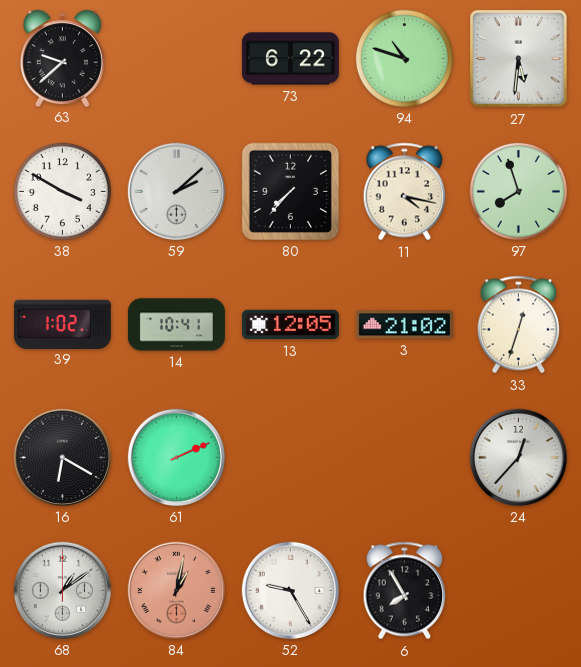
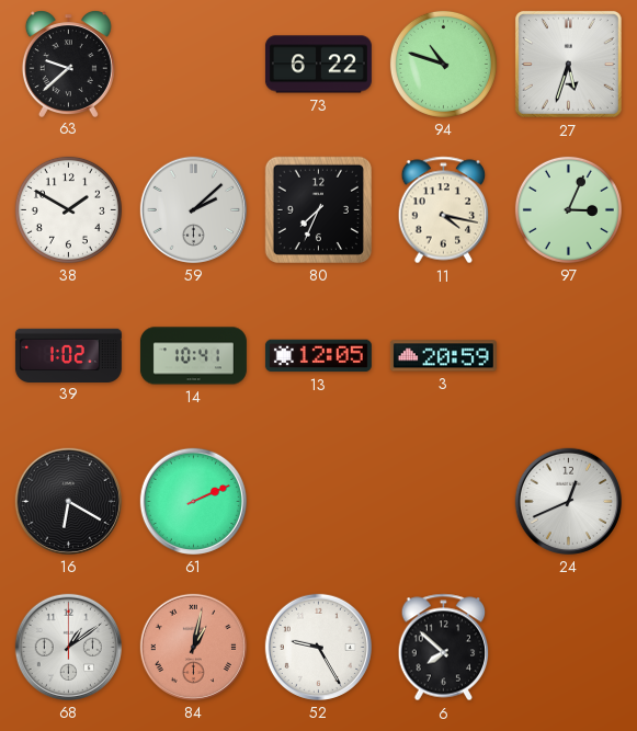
27: 5:31 -> 5:33
38: 3:50 -> 1:50
80: 7:37 -> 7:34
97: 7:57 -> 3:04
3: 21:02 -> 20:59
33: 12:33 -> none
24: 12:37 -> 12:41
6: 7:55 -> 7:52
